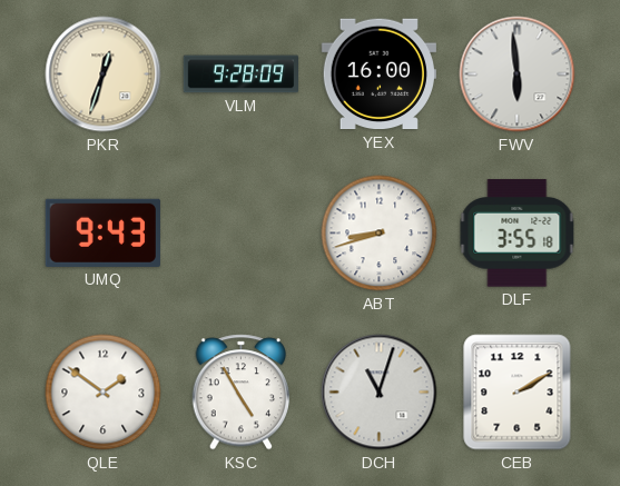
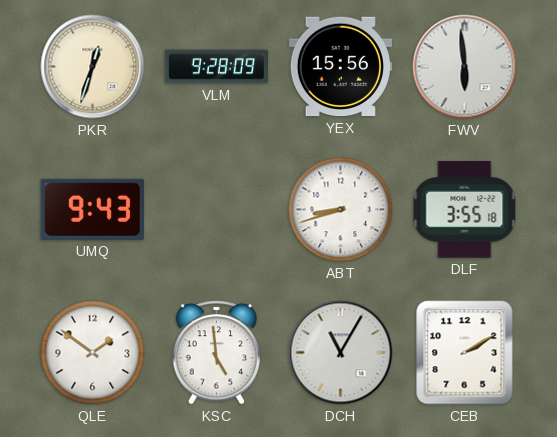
YEX: 16:00 -> 15:56
KSC: 4:55 -> 4:59
DCH: 11:03 -> 11:05
